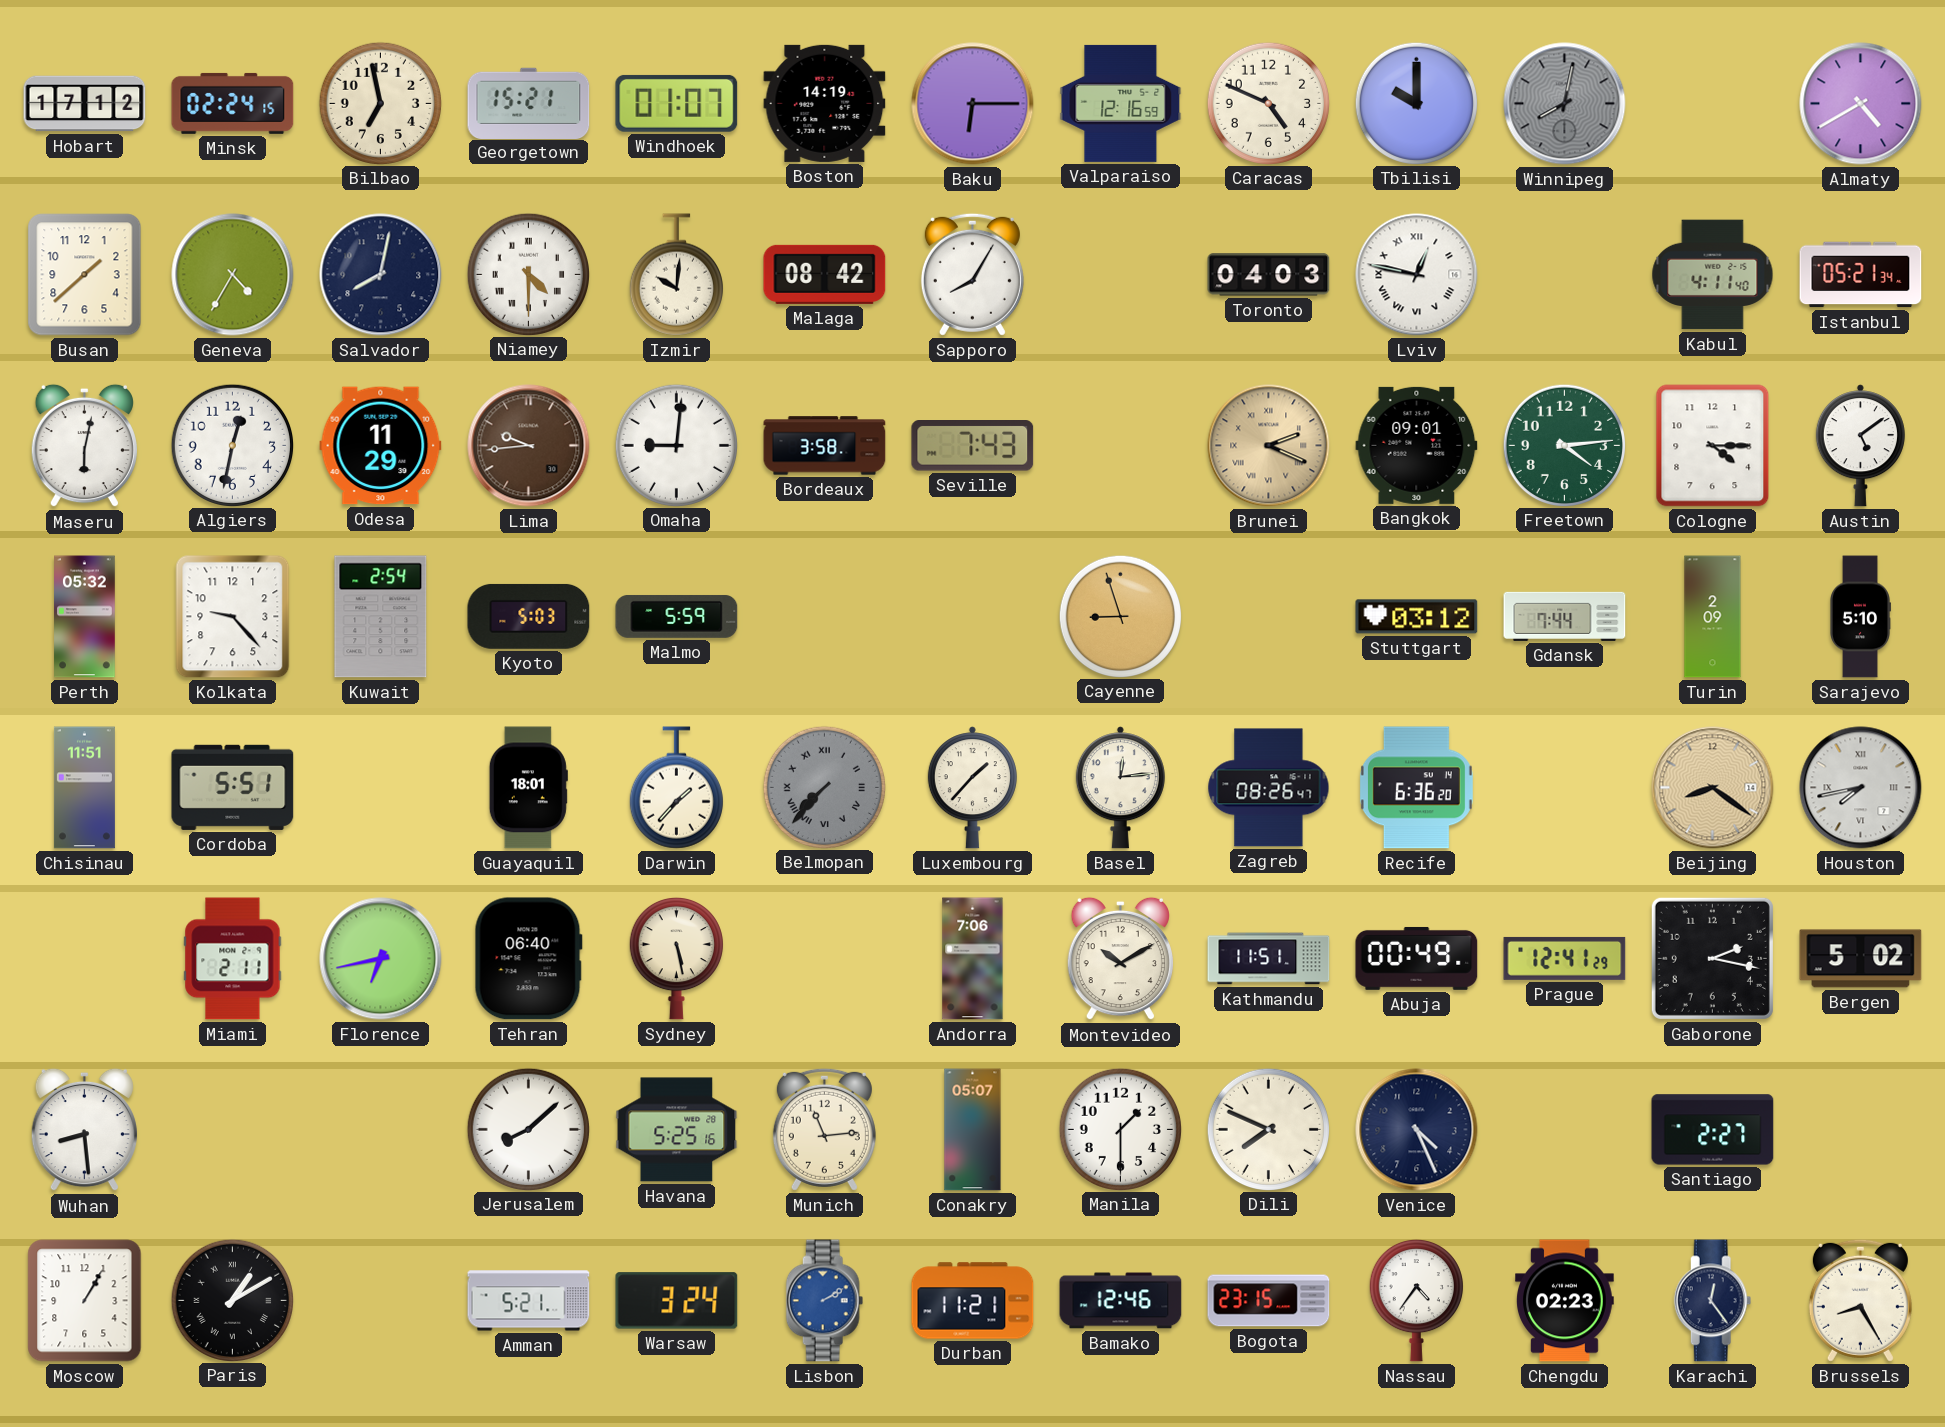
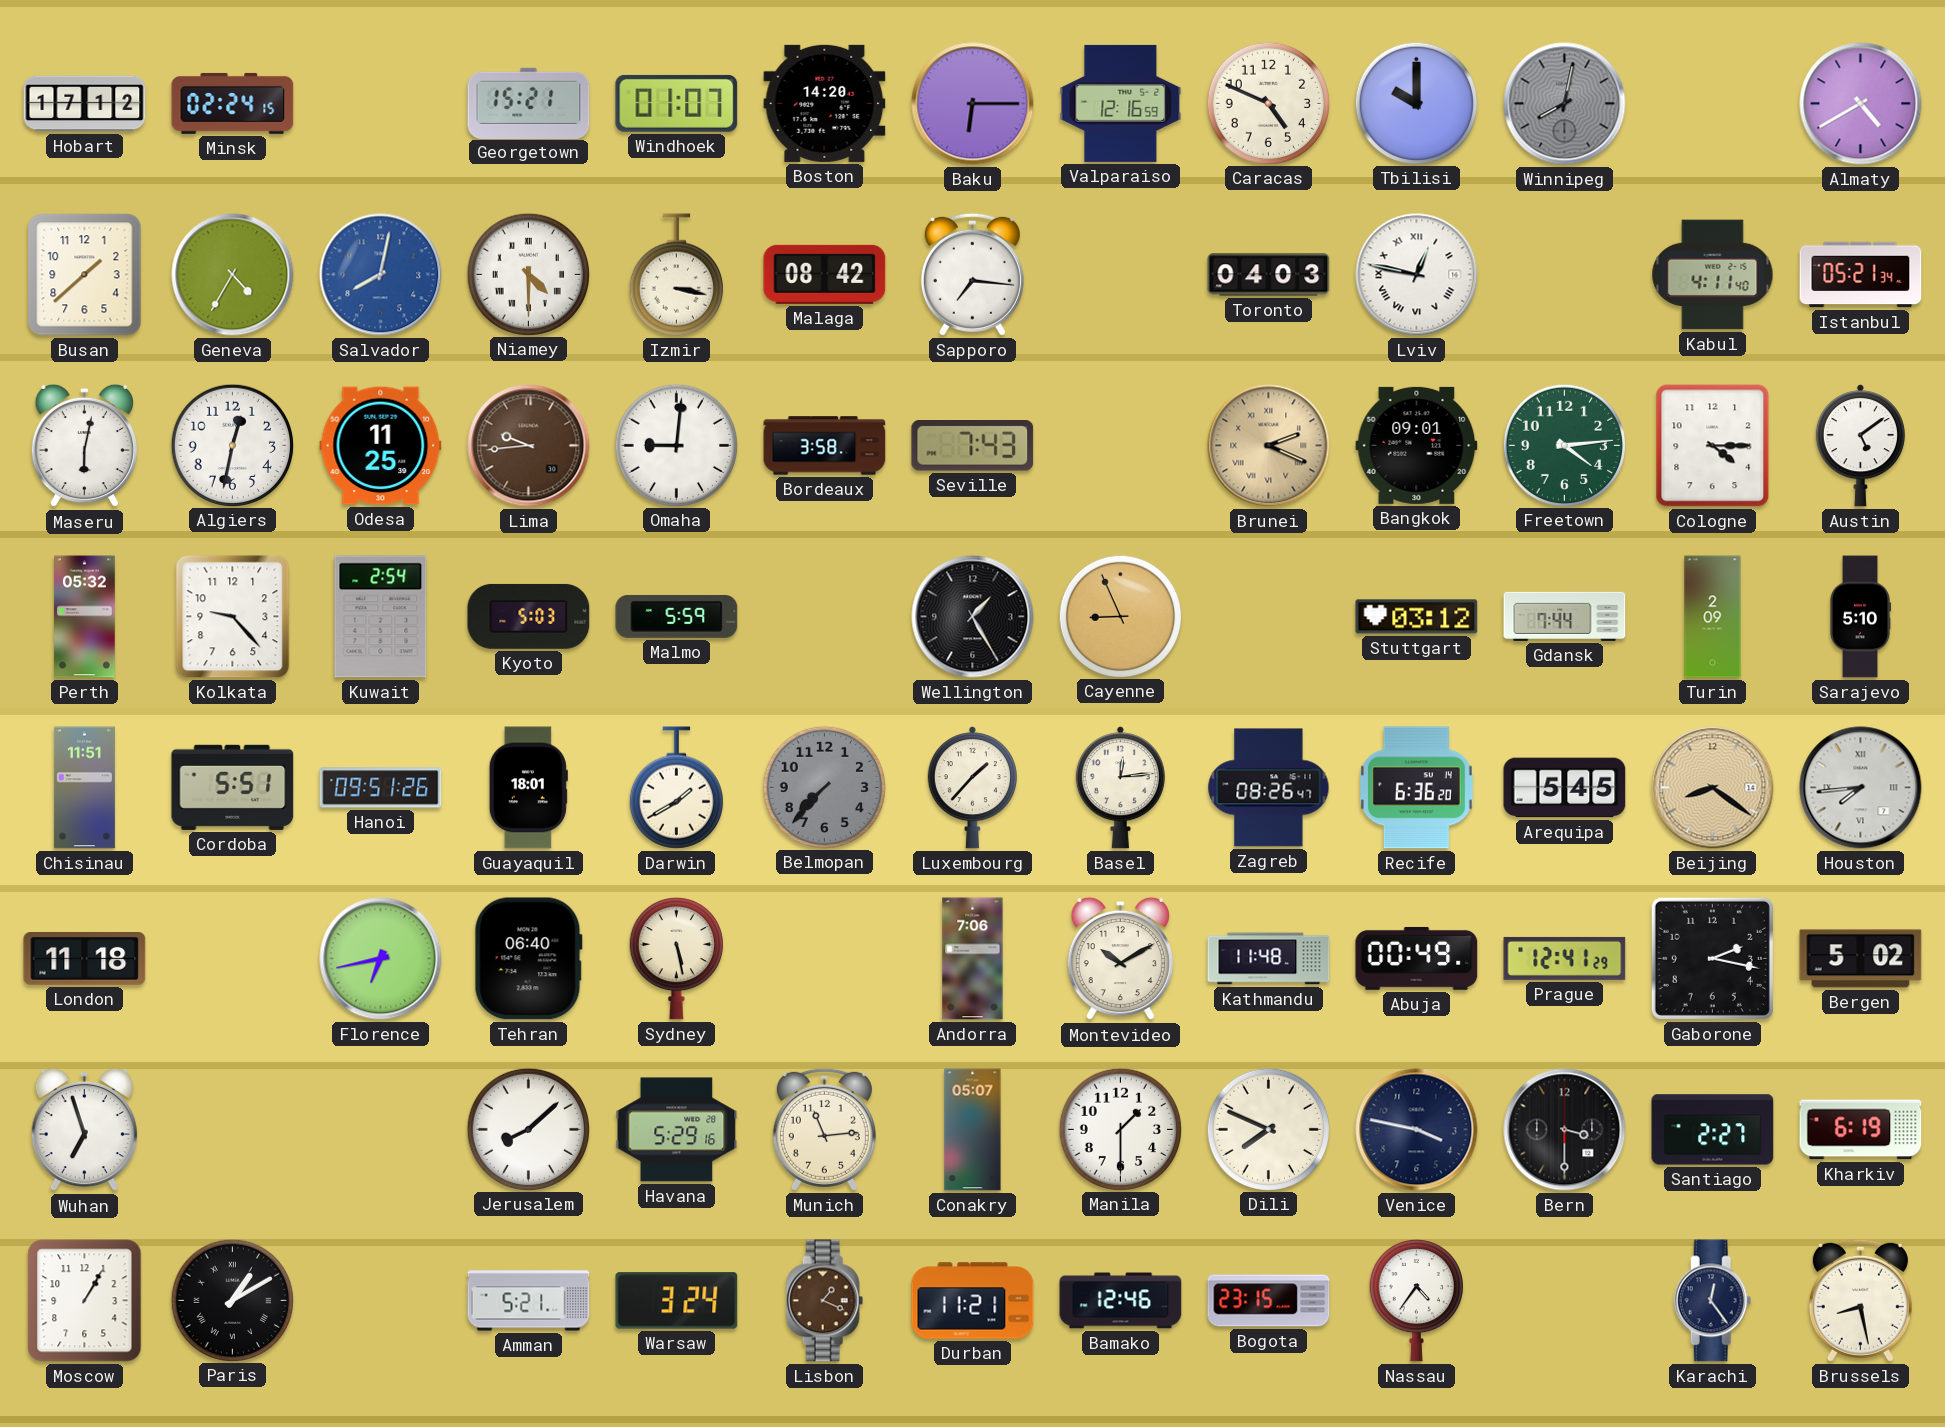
Bilbao: 6:58 -> none
Boston: 14:19 -> 14:20
Salvador dial: navy -> blue
Izmir: 10:01 -> 3:17
Sapporo: 8:05 -> 7:16
Odesa: 11:29 -> 11:25
Wellington: none -> 1:25
Cayenne: 8:57 -> 8:56
Hanoi: none -> 09:51
Darwin: 1:37 -> 1:40
Belmopan numerals: Roman -> Arabic
Arequipa: none -> 5:45
Houston: 7:43 -> 7:44
London: none -> 11:18
Miami: 2:11 -> none
Kathmandu: 11:51 -> 11:48
Wuhan: 8:29 -> 6:57
Havana: 5:25 -> 5:29
Venice: 4:26 -> 3:47
Bern: none -> 3:30
Kharkiv: none -> 6:19
Lisbon: 2:10 -> 1:19
Lisbon dial: blue -> brown
Chengdu: 02:23 -> none
Brussels: 8:25 -> 8:28
